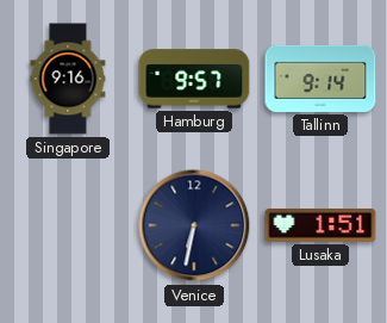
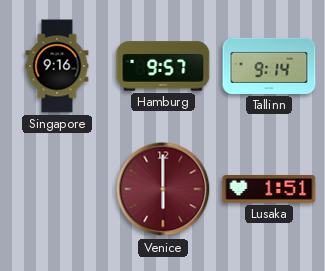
Venice: 6:32 -> 6:00
Venice dial: navy -> burgundy
